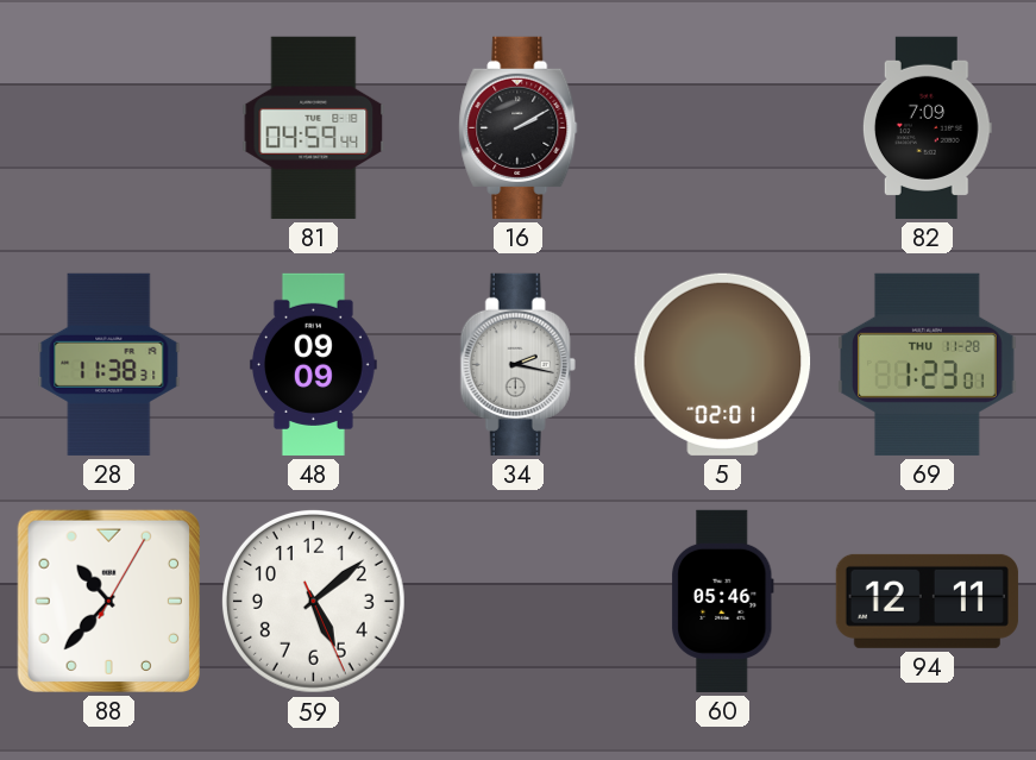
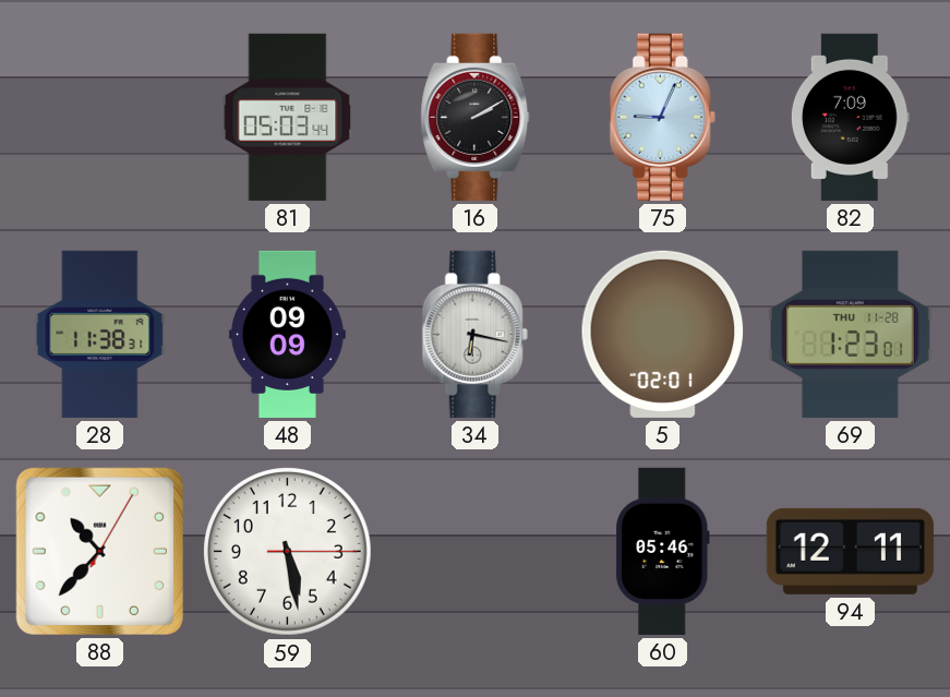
81: 04:59 -> 05:03
75: none -> 9:04
34: 2:17 -> 6:17
59: 5:08 -> 5:28
